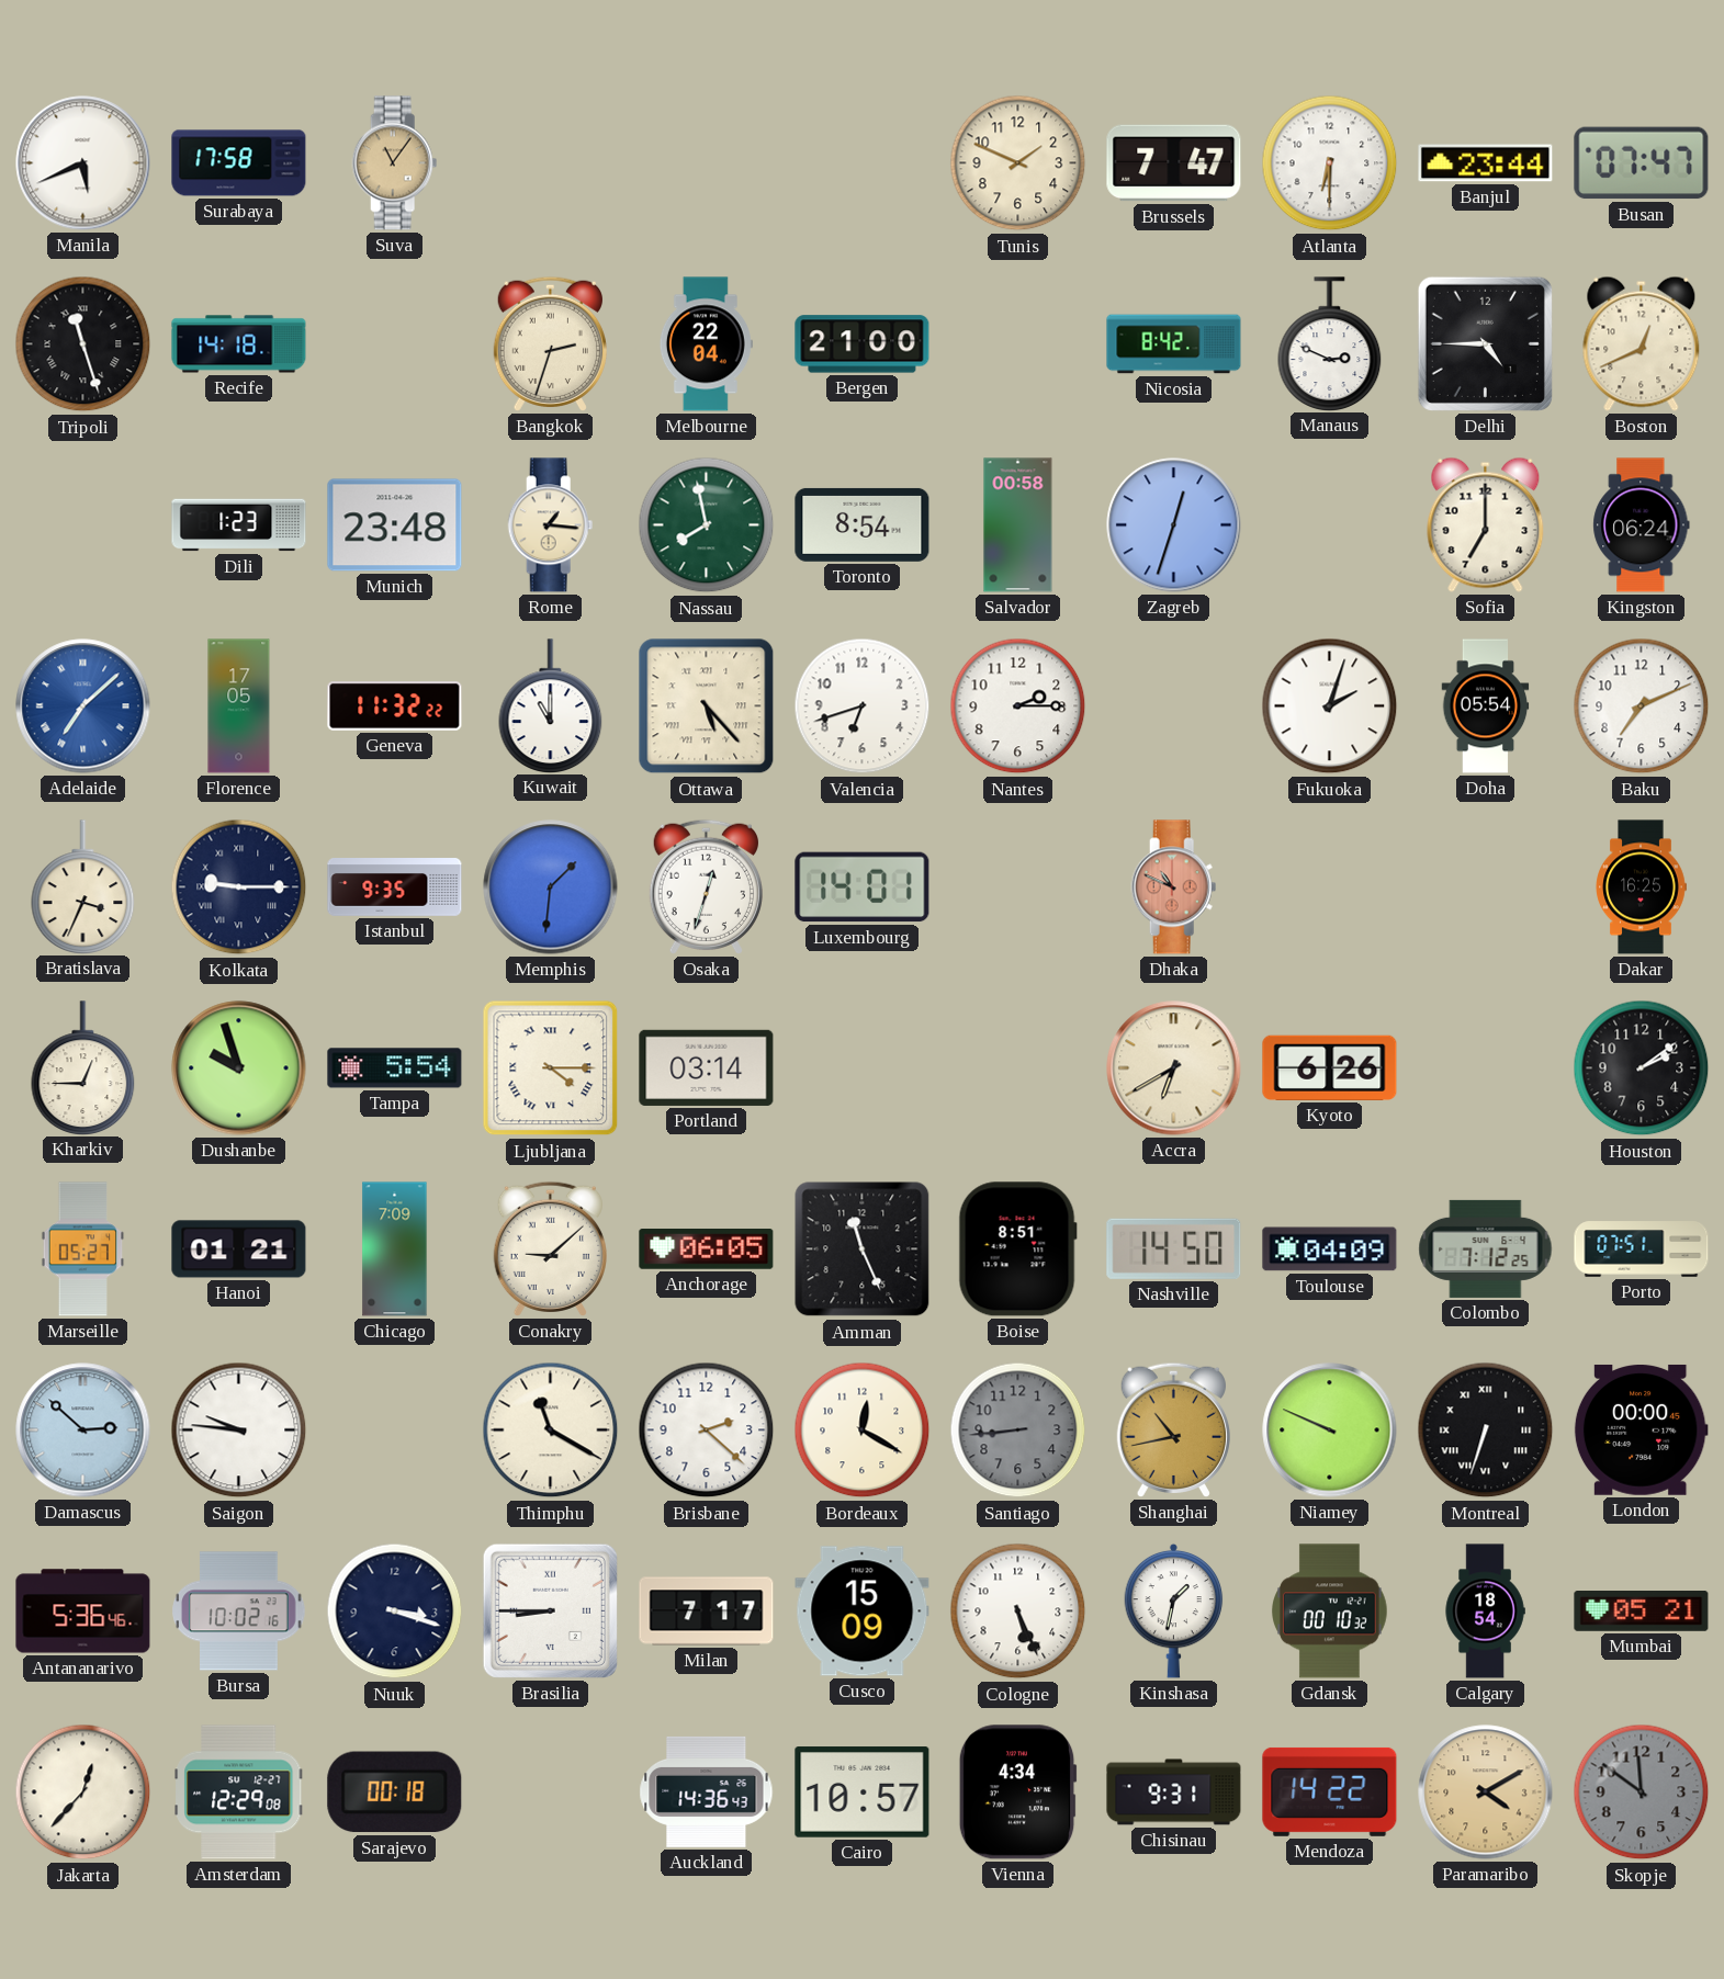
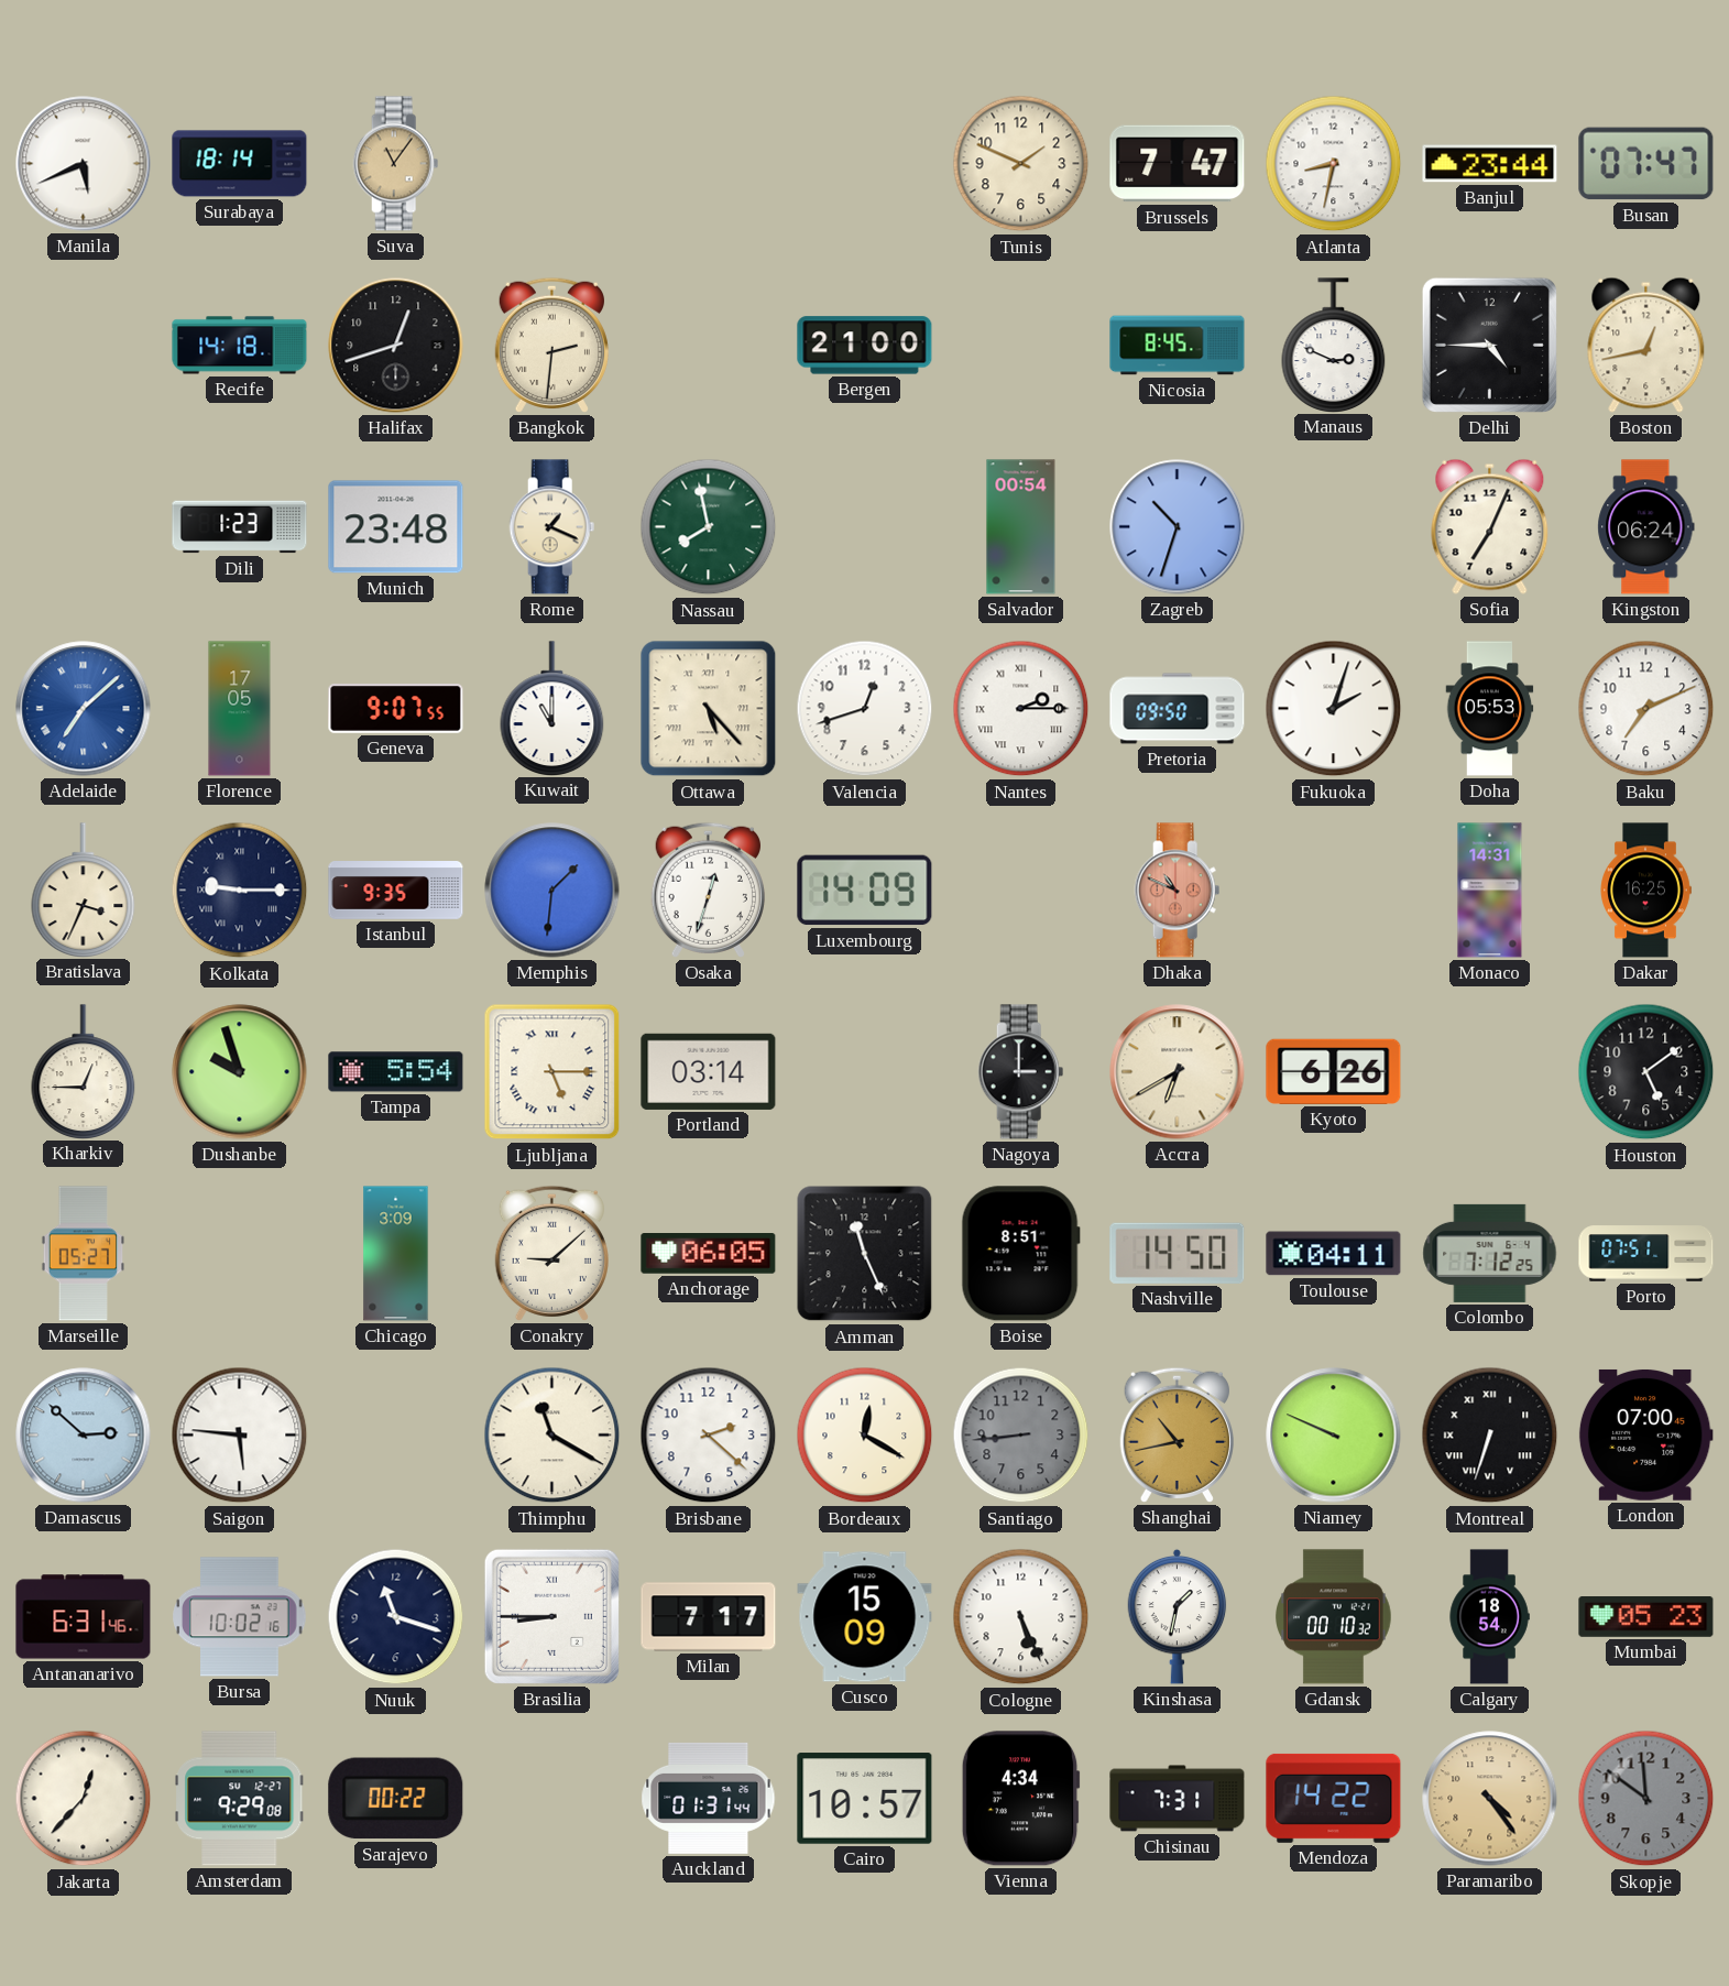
Surabaya: 17:58 -> 18:14
Atlanta: 6:30 -> 8:32
Tripoli: 11:27 -> none
Halifax: none -> 12:42
Bangkok: 2:33 -> 2:31
Melbourne: 22:04 -> none
Nicosia: 8:42 -> 8:45
Boston: 12:41 -> 12:43
Rome: 1:16 -> 1:19
Toronto: 8:54 -> none
Salvador: 00:58 -> 00:54
Zagreb: 12:33 -> 10:33
Sofia: 7:00 -> 7:04
Geneva: 11:32 -> 9:07
Valencia: 6:42 -> 12:42
Nantes numerals: Arabic -> Roman
Pretoria: none -> 09:50
Doha: 05:54 -> 05:53
Luxembourg: 14:01 -> 14:09
Monaco: none -> 14:31
Ljubljana: 4:15 -> 5:15
Nagoya: none -> 3:00
Houston: 2:09 -> 5:09
Hanoi: 01:21 -> none
Chicago: 7:09 -> 3:09
Toulouse: 04:09 -> 04:11
Saigon: 9:46 -> 5:46
London: 00:00 -> 07:00
Antananarivo: 5:36 -> 6:31
Nuuk: 3:18 -> 11:18
Mumbai: 05:21 -> 05:23
Amsterdam: 12:29 -> 9:29
Sarajevo: 00:18 -> 00:22
Auckland: 14:36 -> 01:31
Chisinau: 9:31 -> 7:31
Paramaribo: 4:10 -> 4:24
